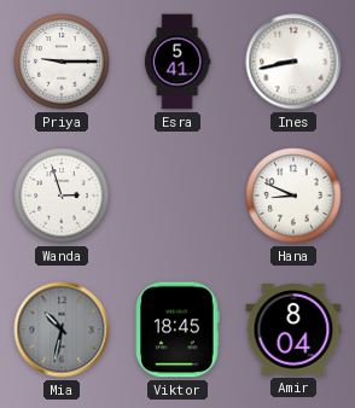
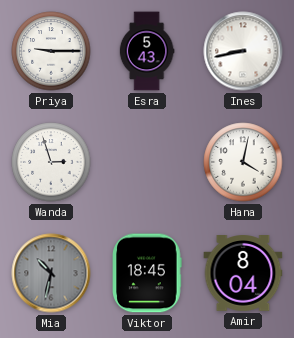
Esra: 5:41 -> 5:43
Hana: 8:49 -> 4:02
